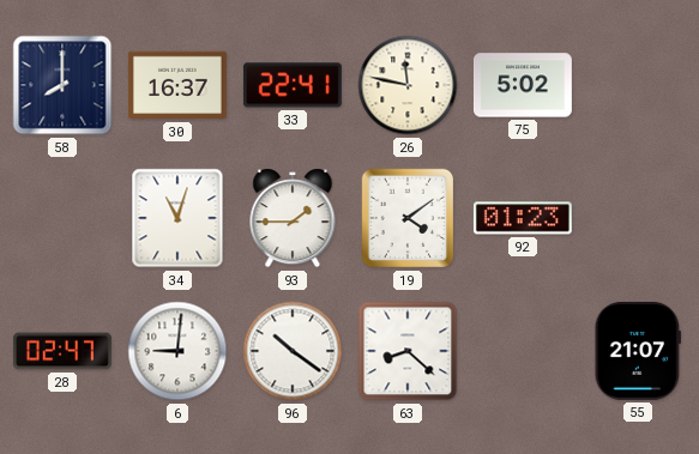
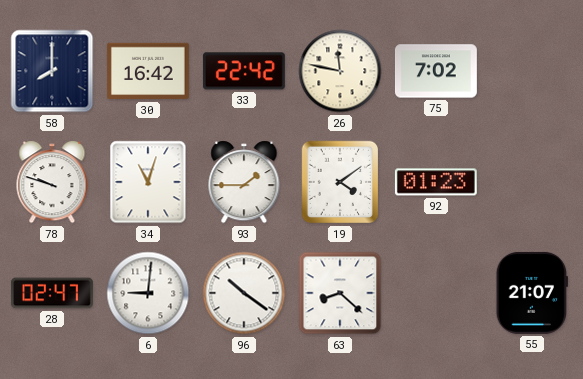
30: 16:37 -> 16:42
33: 22:41 -> 22:42
75: 5:02 -> 7:02
78: none -> 9:48
